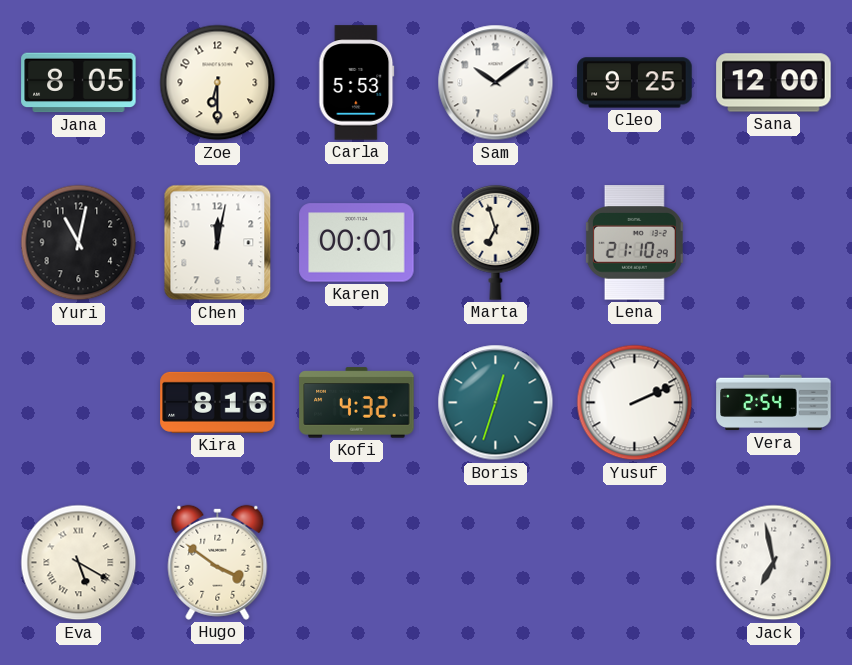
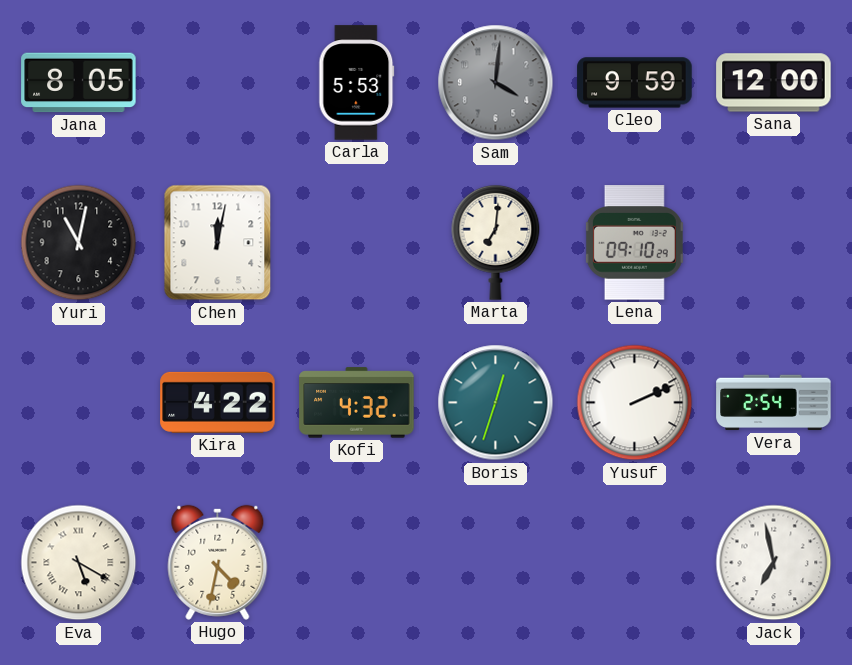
Zoe: 6:30 -> none
Sam: 10:09 -> 4:01
Sam dial: white -> grey
Cleo: 9:25 -> 9:59
Karen: 00:01 -> none
Marta: 6:57 -> 7:01
Lena: 21:10 -> 09:10
Kira: 8:16 -> 4:22
Hugo: 3:51 -> 4:32
